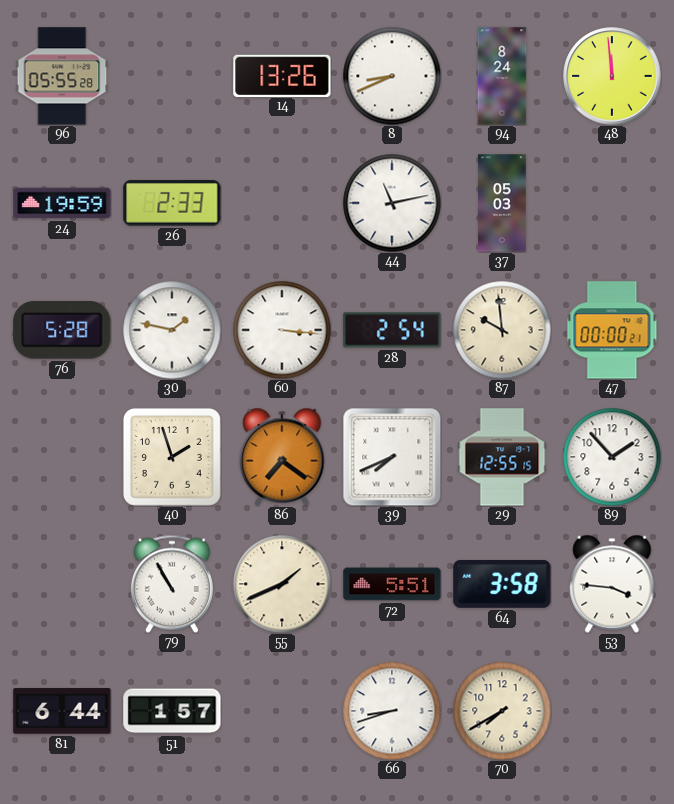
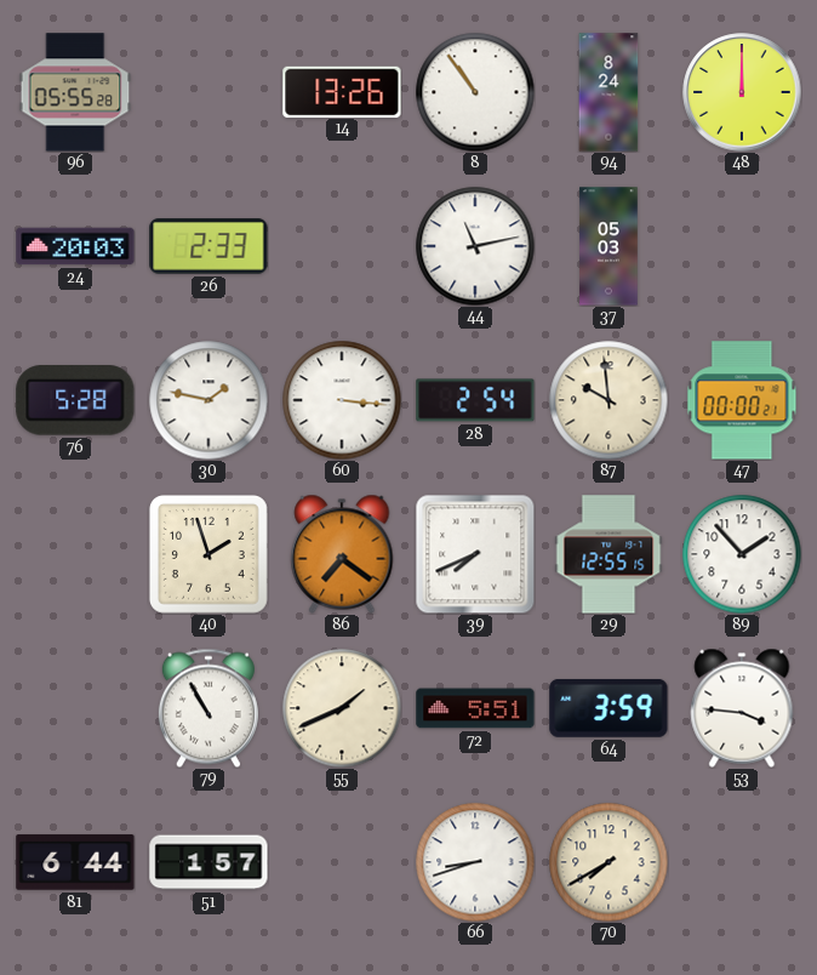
8: 8:41 -> 10:54
48: 11:59 -> 12:00
24: 19:59 -> 20:03
64: 3:58 -> 3:59
